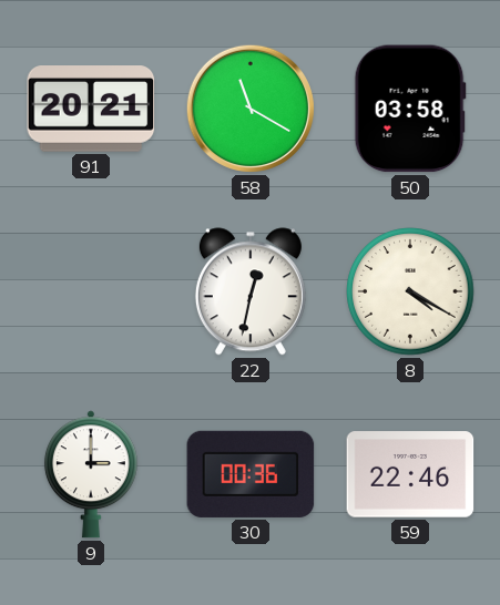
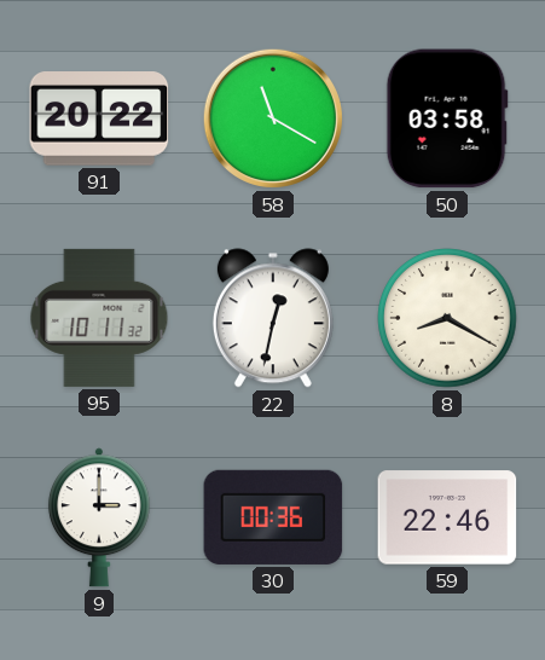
91: 20:21 -> 20:22
95: none -> 10:11
8: 4:20 -> 8:20
